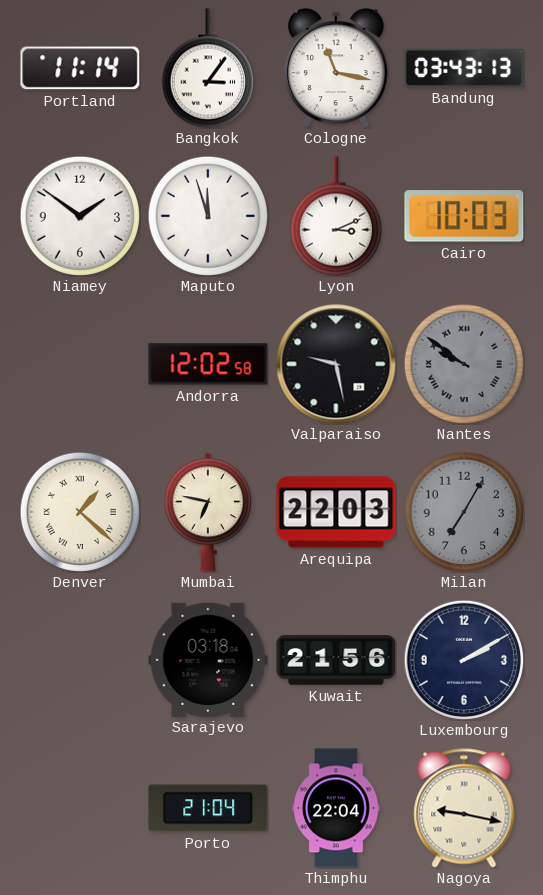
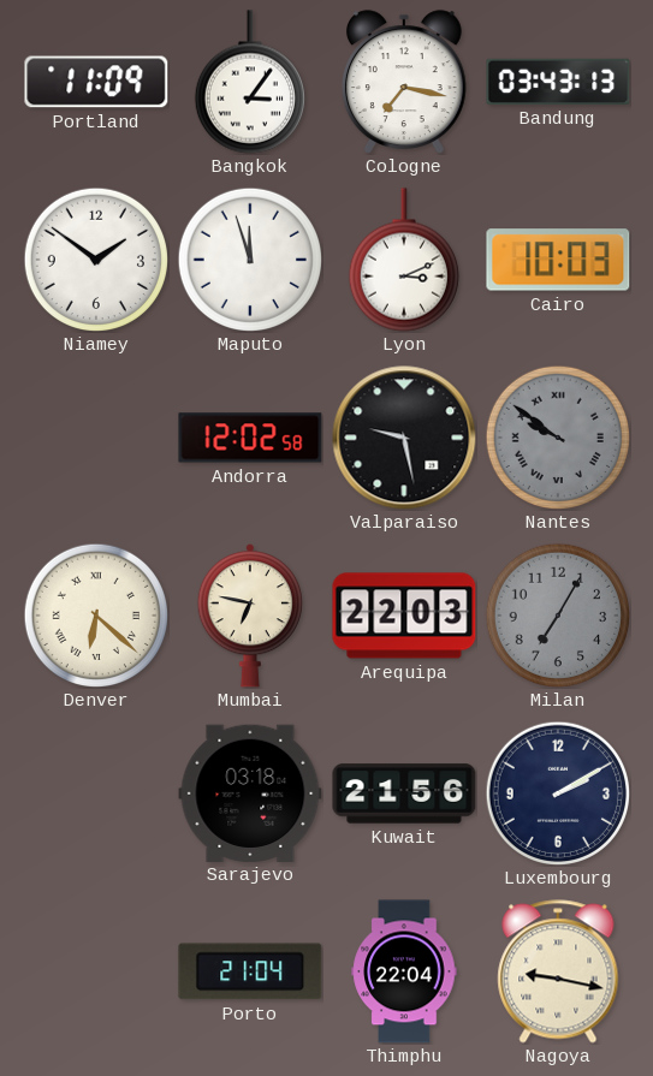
Portland: 11:14 -> 11:09
Cologne: 11:17 -> 7:17
Denver: 1:22 -> 6:22
